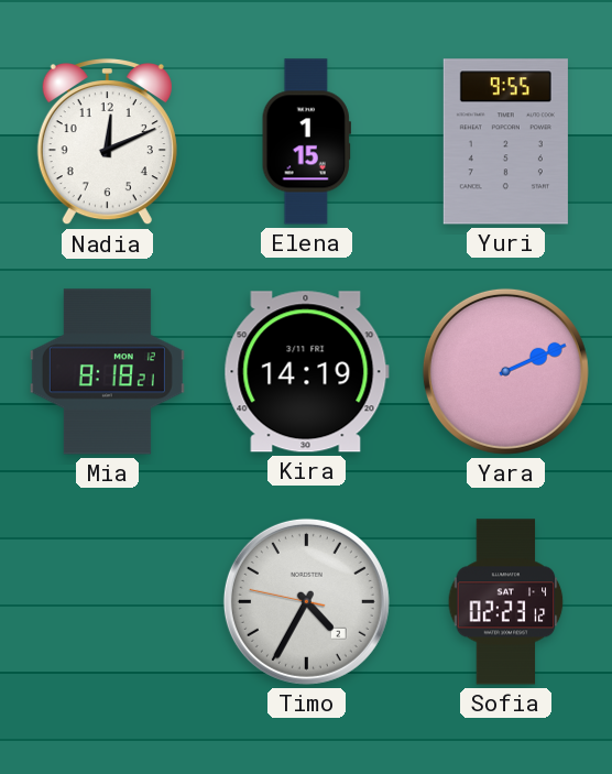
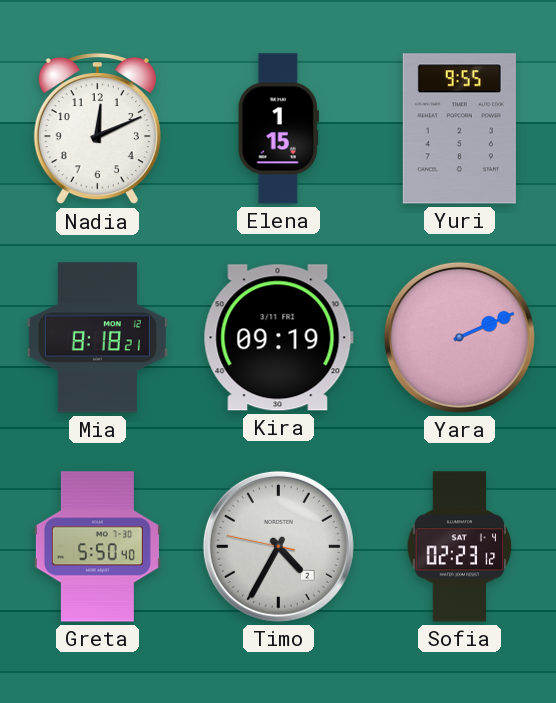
Kira: 14:19 -> 09:19
Greta: none -> 5:50
